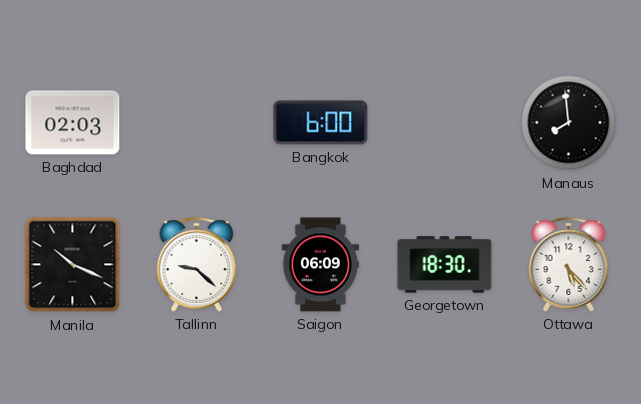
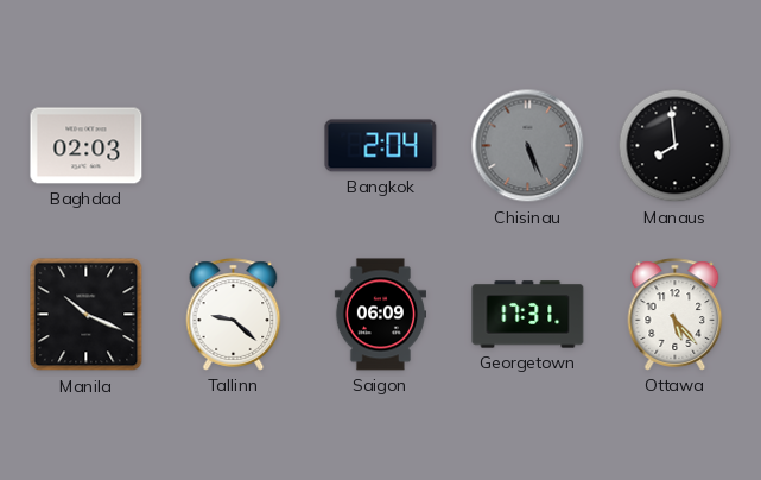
Bangkok: 6:00 -> 2:04
Chisinau: none -> 5:26
Georgetown: 18:30 -> 17:31
